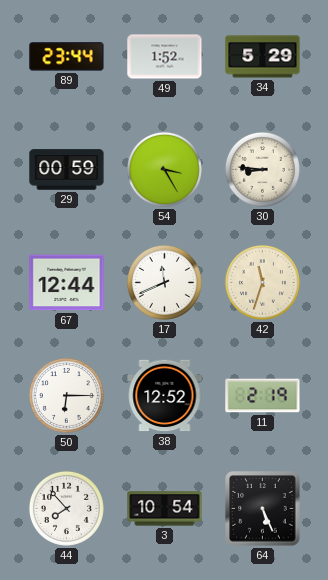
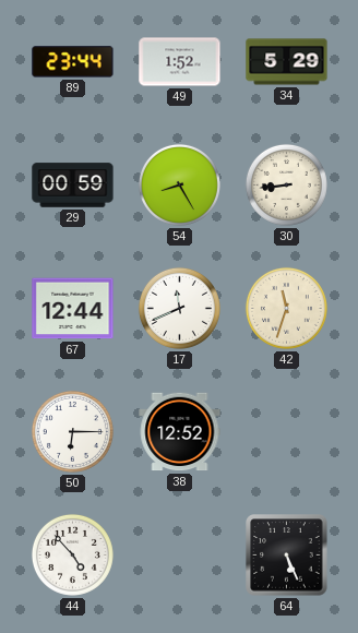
54: 3:25 -> 8:25
30: 8:46 -> 8:44
11: 2:19 -> none
44: 7:53 -> 4:53
3: 10:54 -> none
